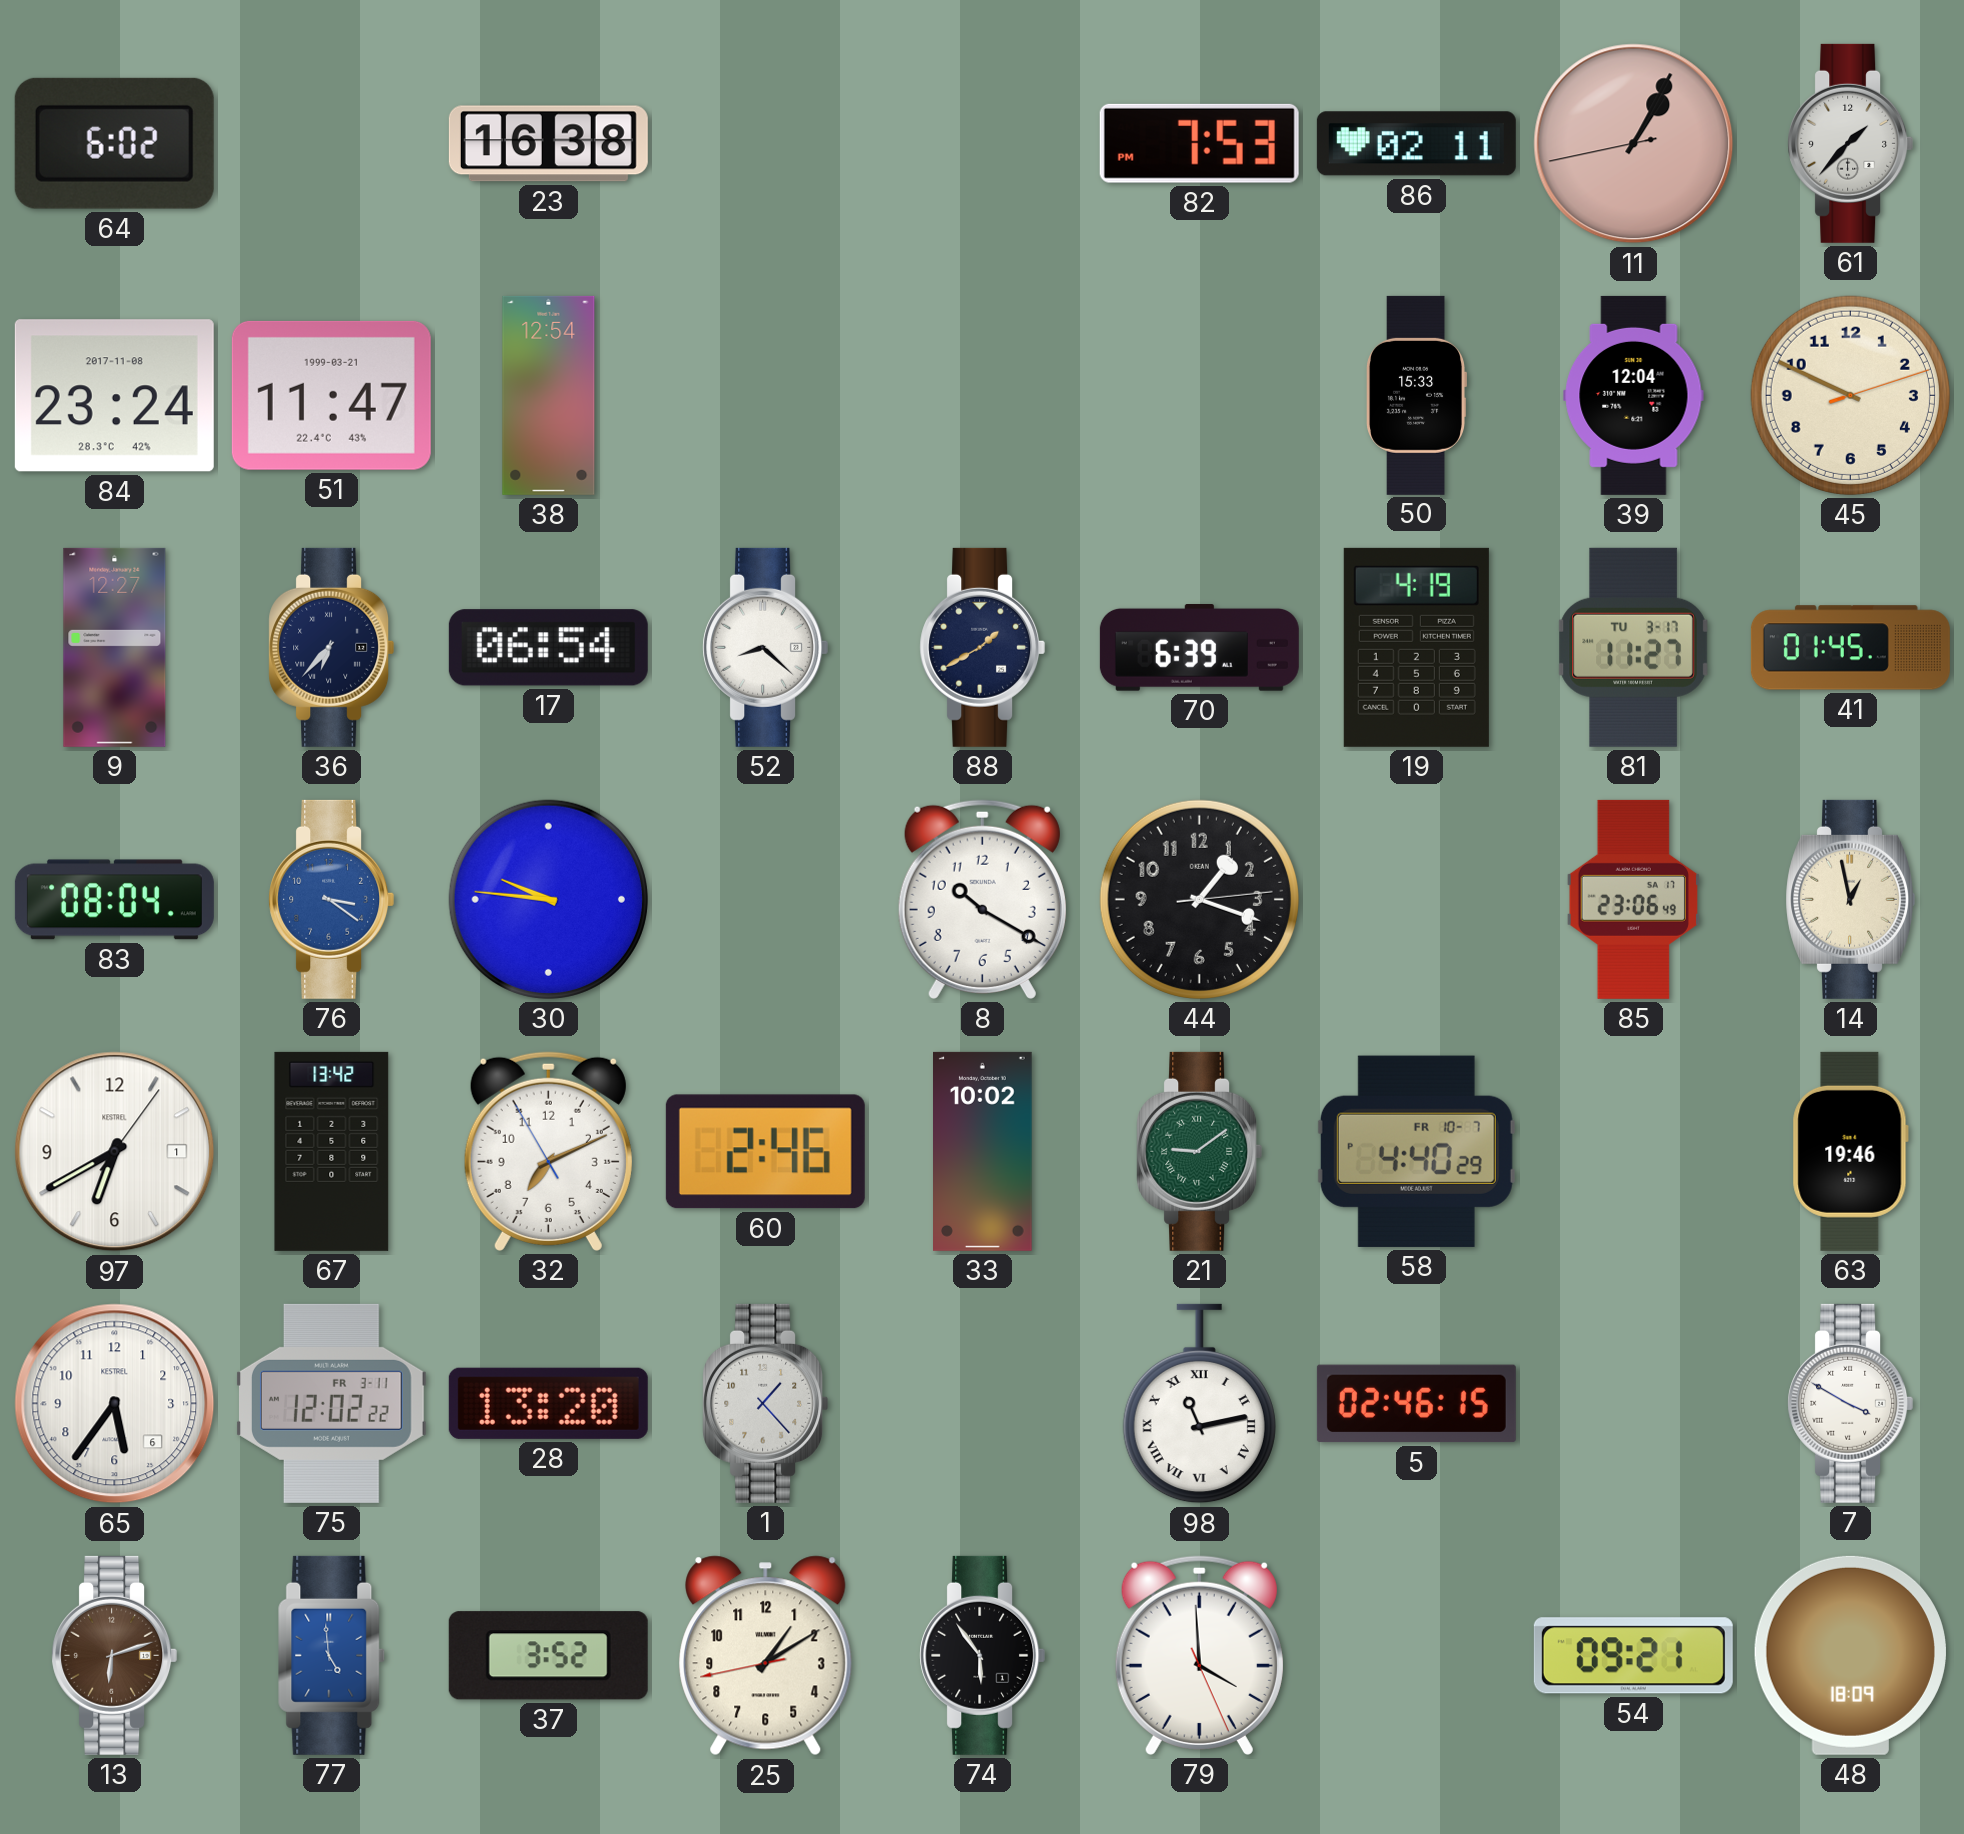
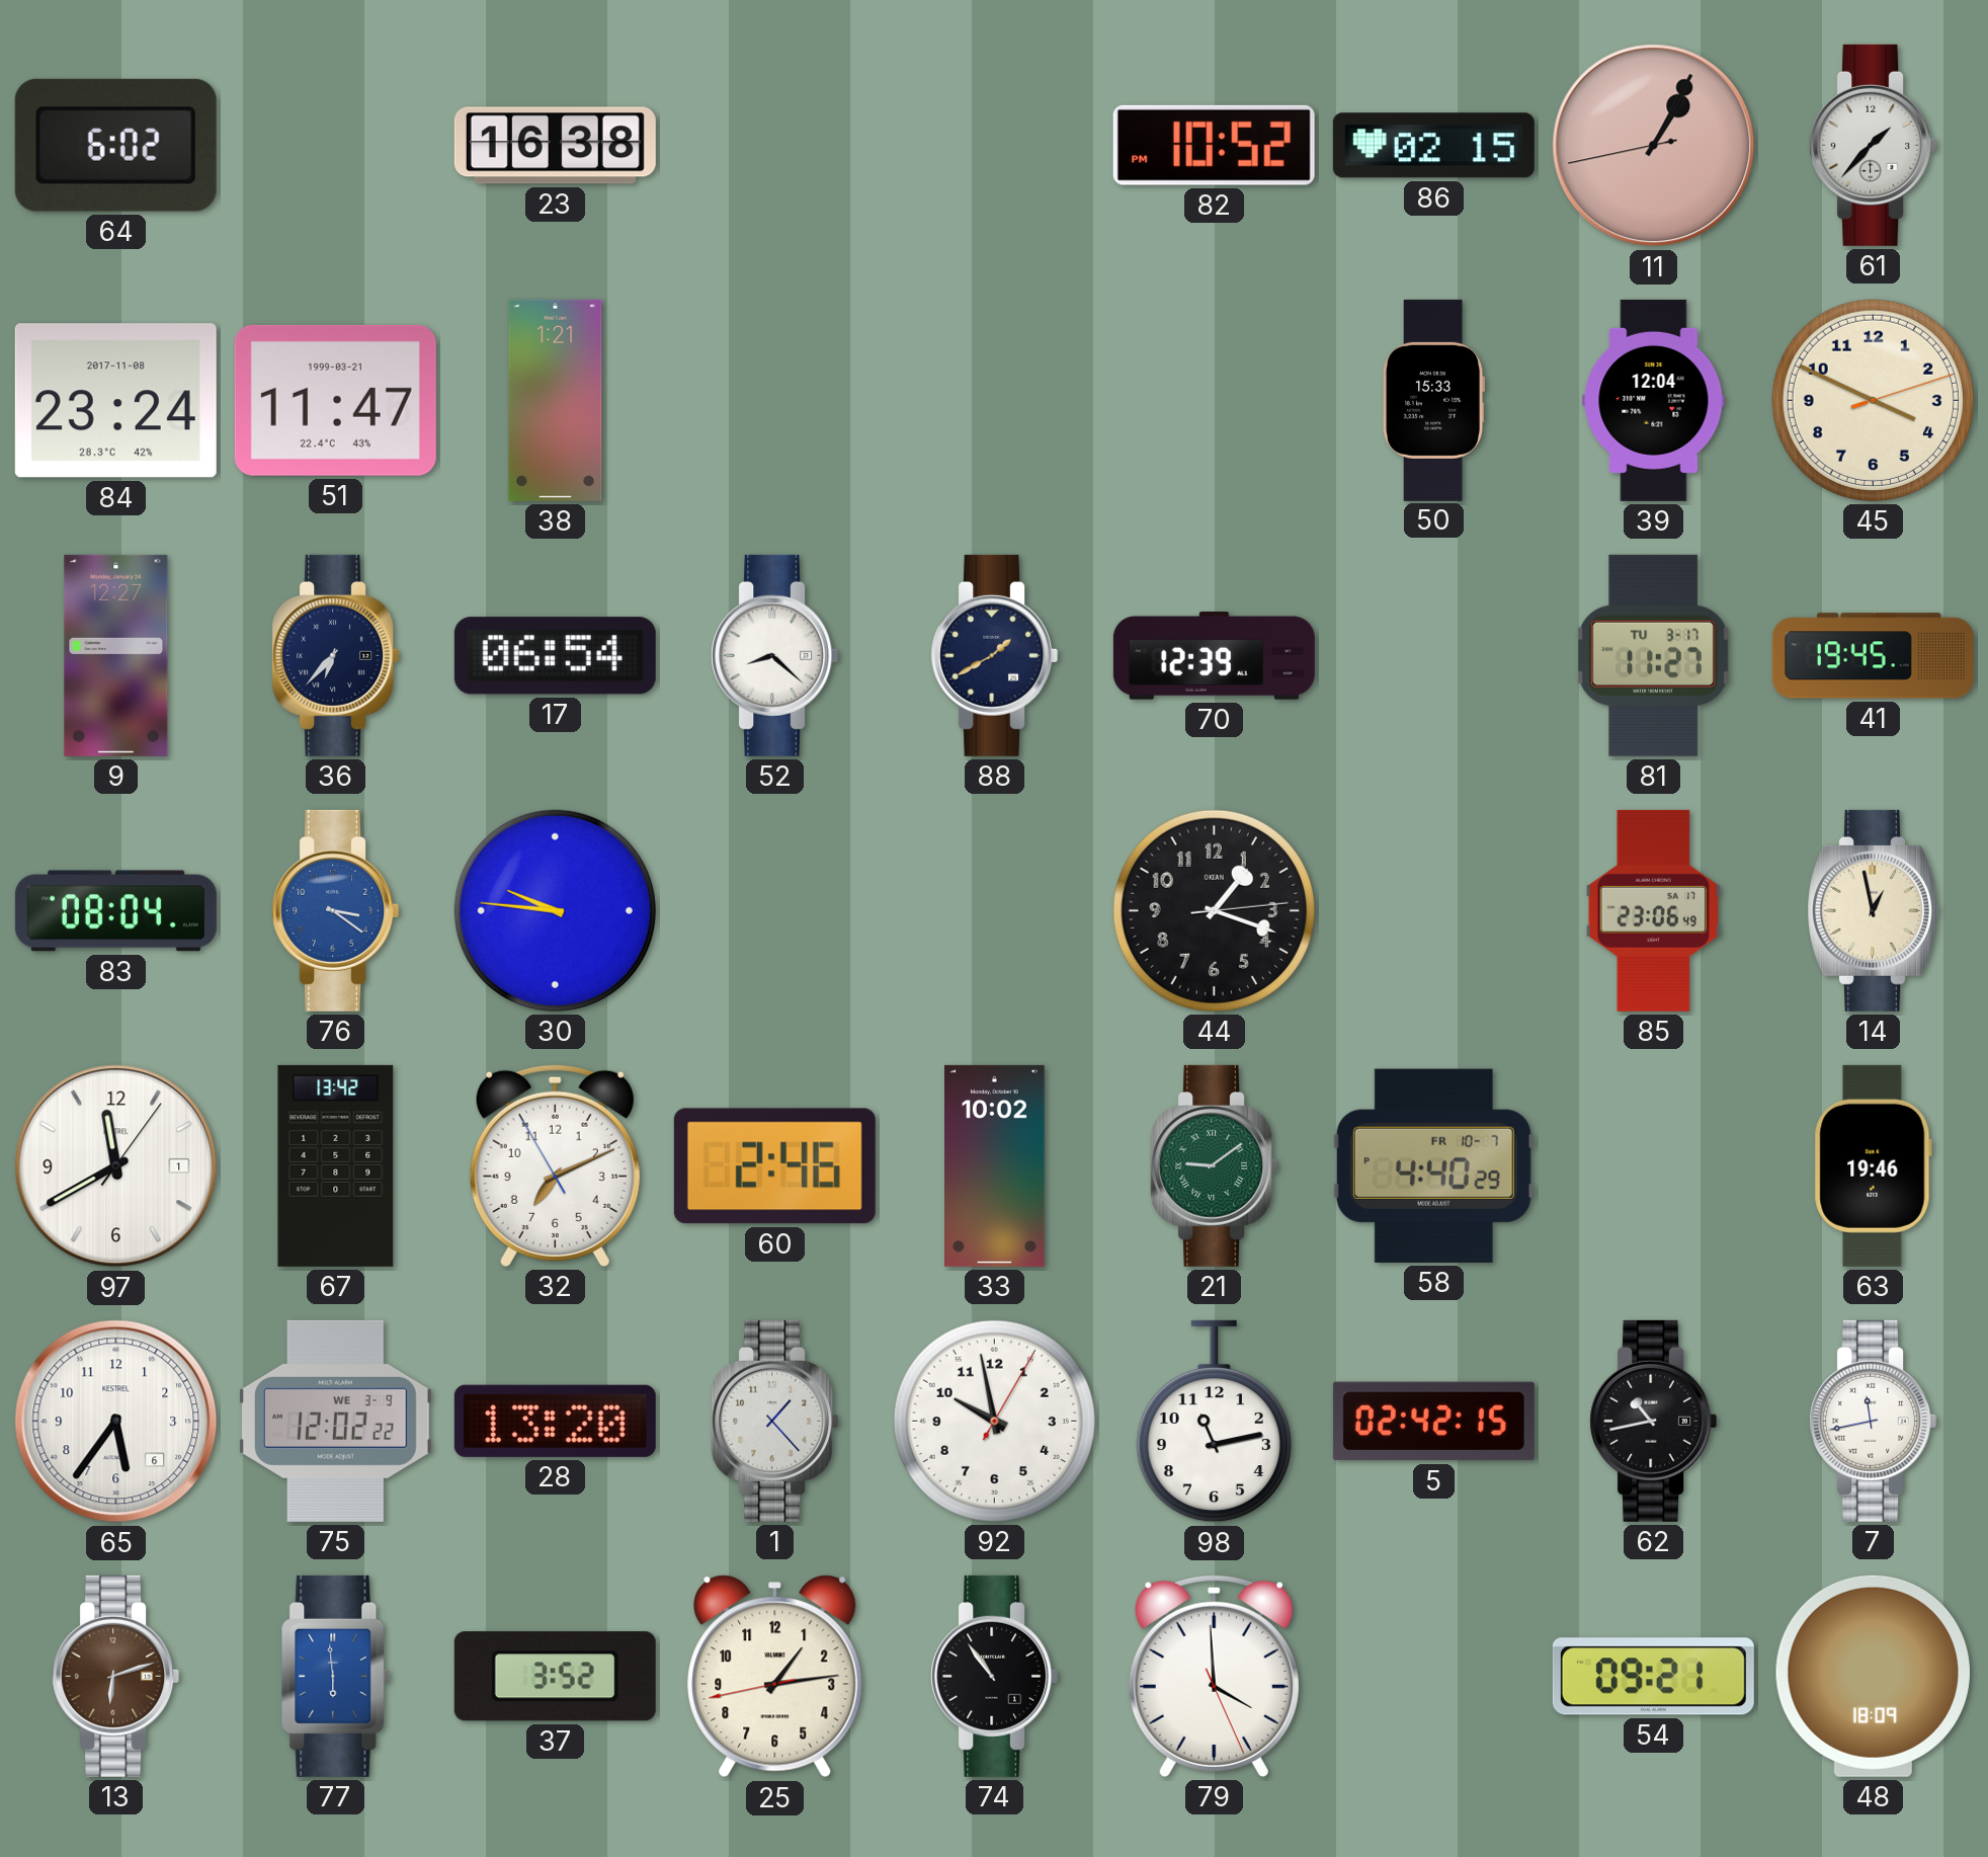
82: 7:53 -> 10:52
86: 02:11 -> 02:15
38: 12:54 -> 1:21
45: 9:49 -> 3:49
70: 6:39 -> 12:39
19: 4:19 -> none
41: 01:45 -> 19:45
8: 10:20 -> none
97: 6:40 -> 11:40
75 date: FR 3-11 -> WE 3-9
92: none -> 9:58
98 numerals: Roman -> Arabic
5: 02:46 -> 02:42
62: none -> 10:43
7: 3:50 -> 11:43
77: 4:59 -> 5:59
25: 1:09 -> 1:13
74: 5:54 -> 10:54
